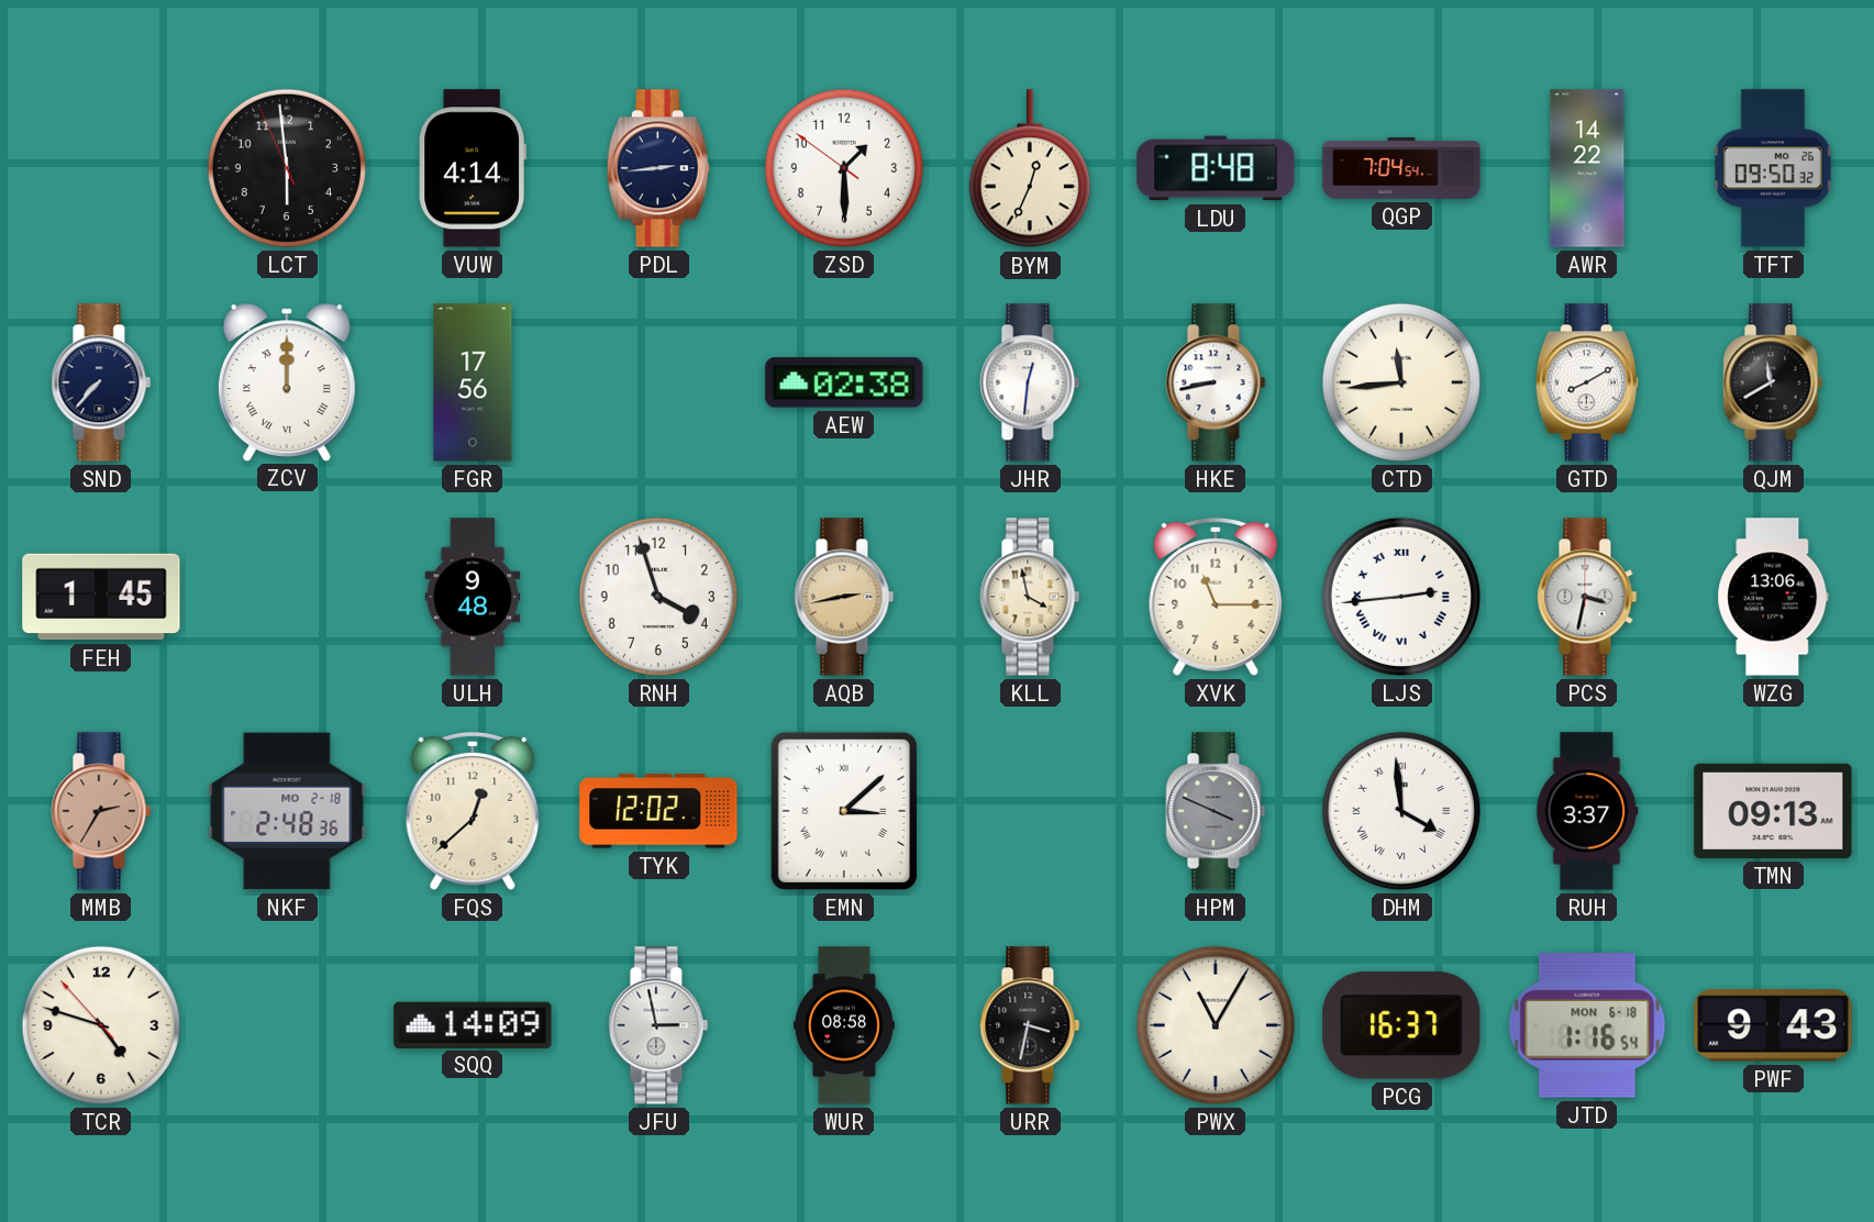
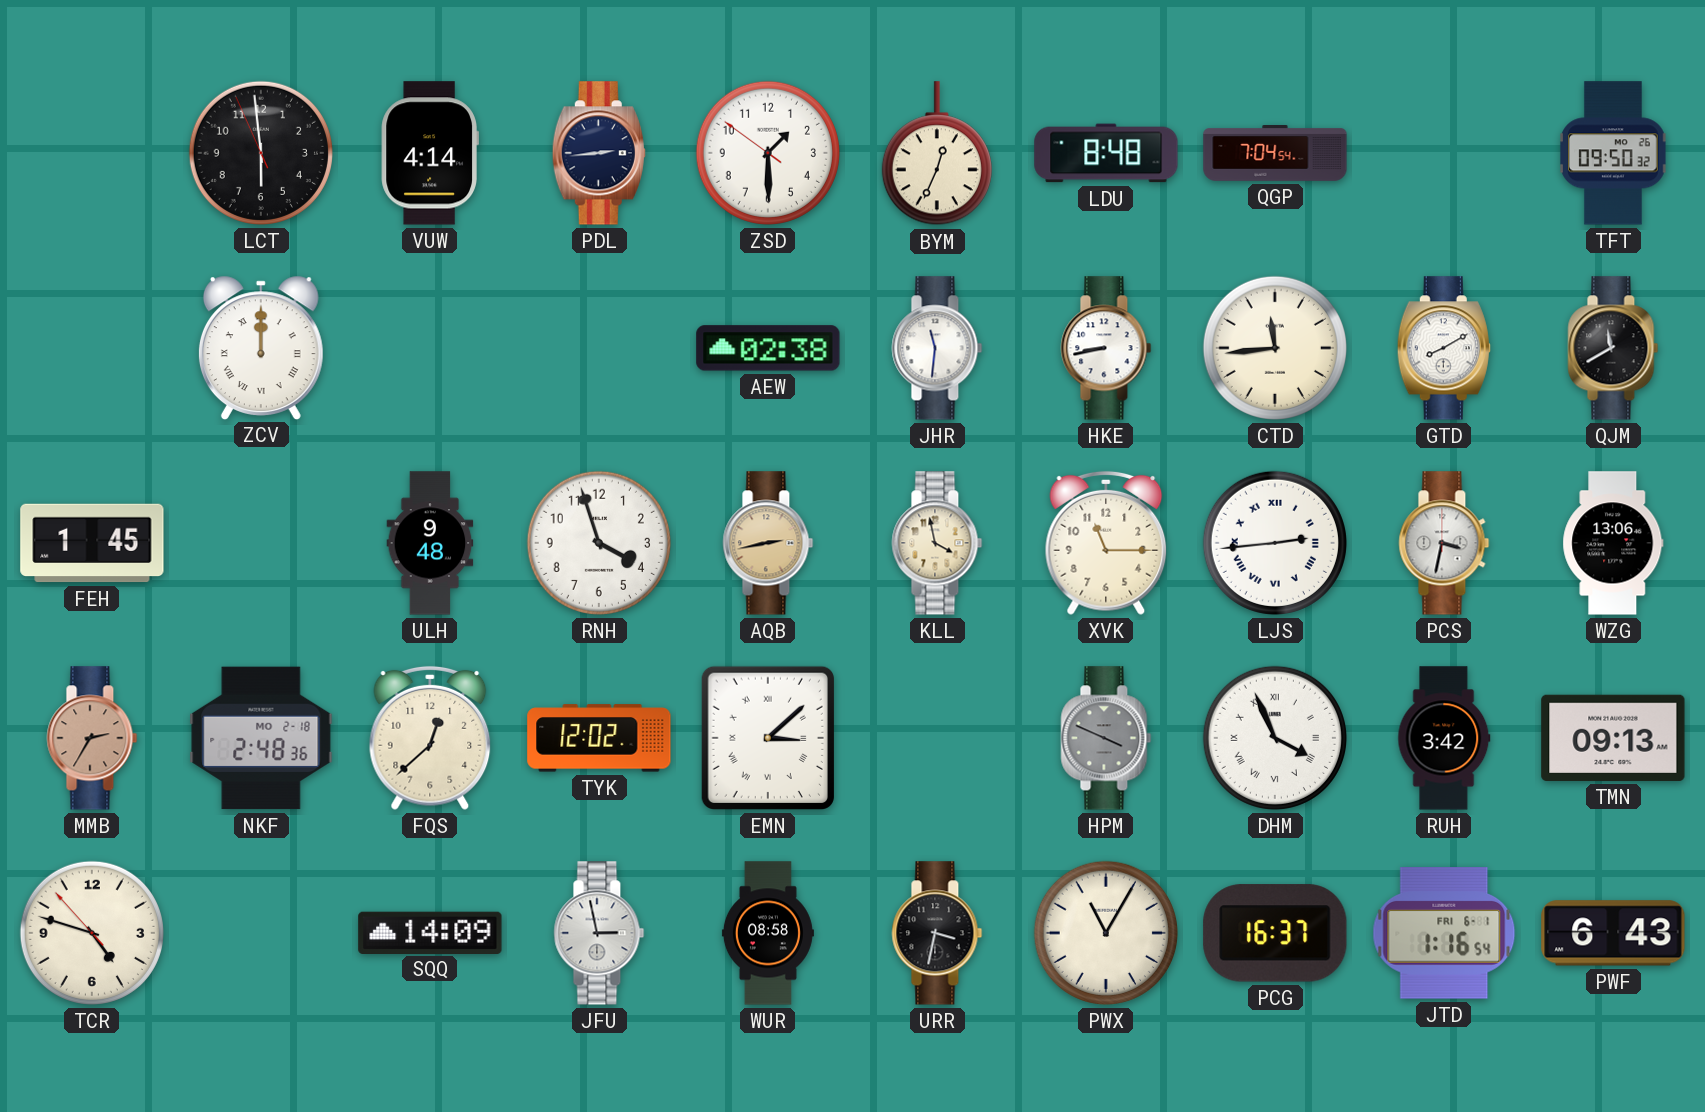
AWR: 14:22 -> none
SND: 7:37 -> none
FGR: 17:56 -> none
JHR: 12:31 -> 11:31
DHM: 3:59 -> 3:56
RUH: 3:37 -> 3:42
JTD date: MON 6-18 -> FRI 6-1
PWF: 9:43 -> 6:43
